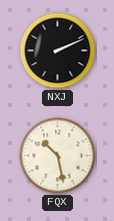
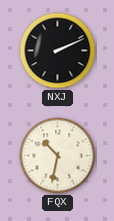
FQX: 10:28 -> 10:32
